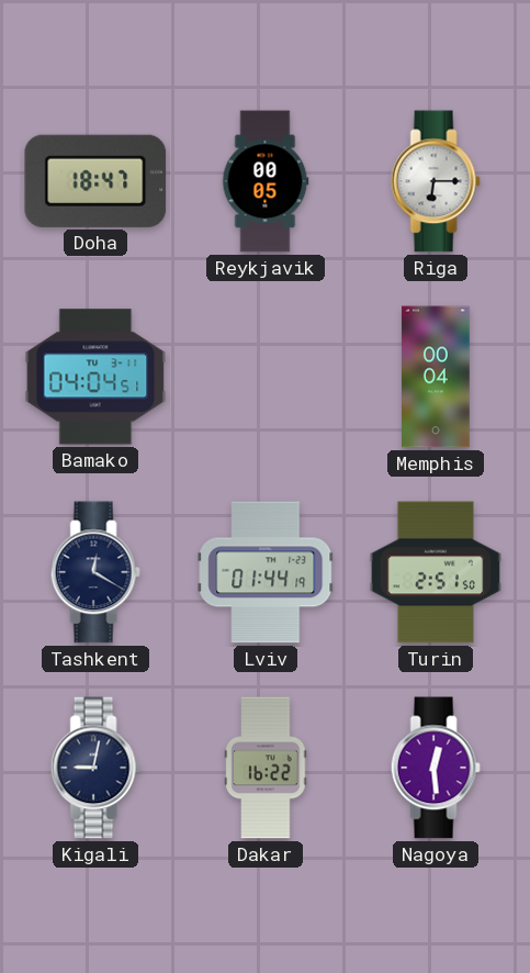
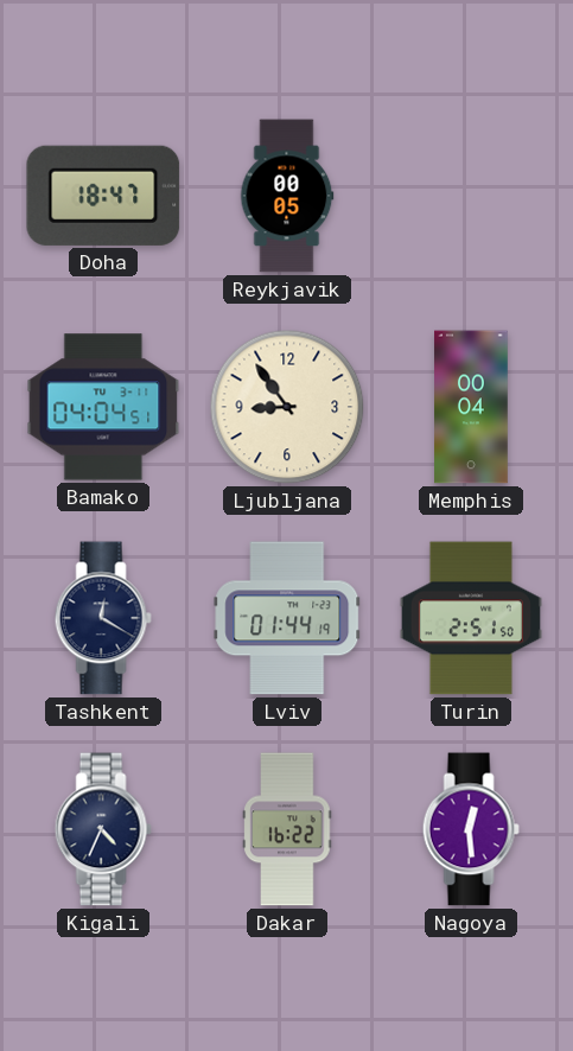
Riga: 6:15 -> none
Ljubljana: none -> 8:54
Kigali: 9:02 -> 4:34
